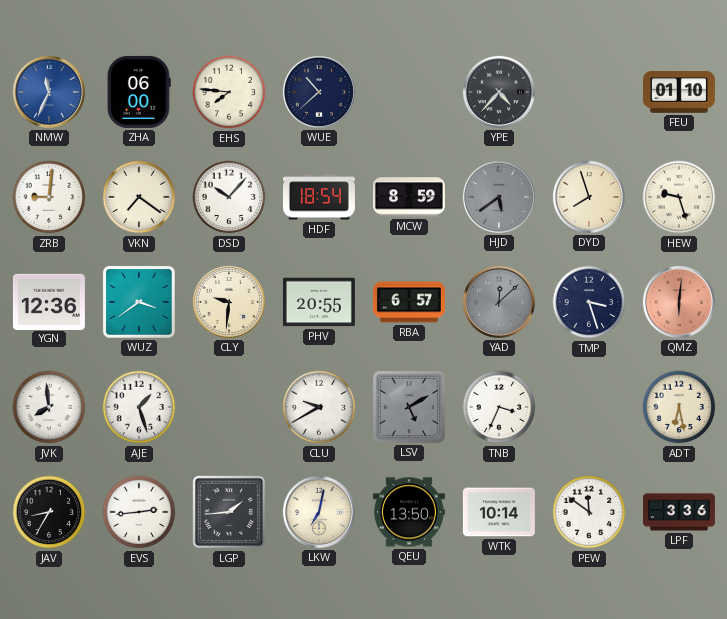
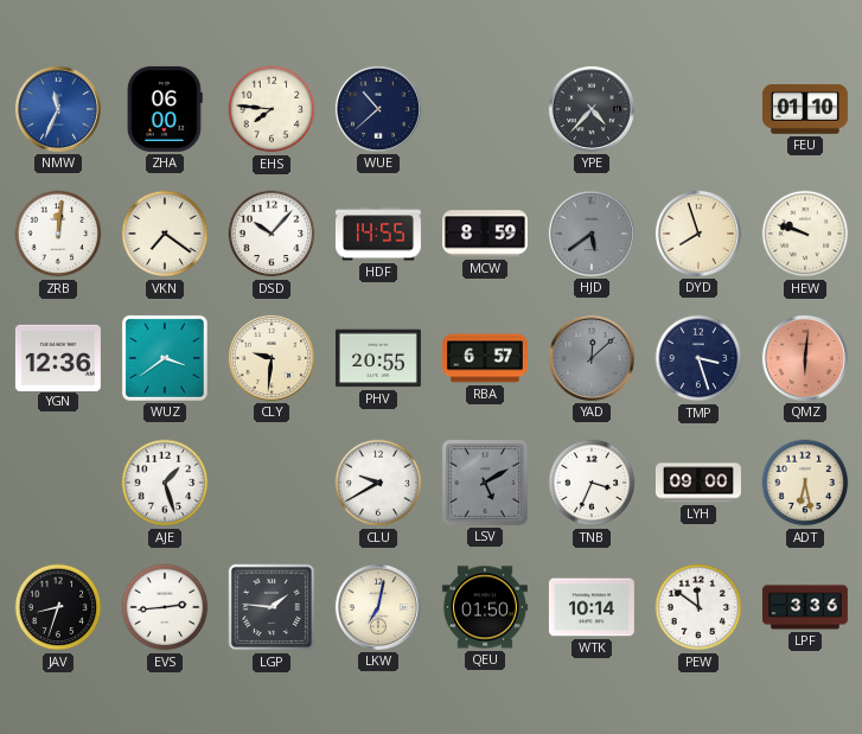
ZRB: 9:01 -> 12:01
HDF: 18:54 -> 14:55
HEW: 9:27 -> 9:48
JVK: 7:59 -> none
LYH: none -> 09:00
JAV: 8:35 -> 8:33
LGP: 1:44 -> 1:46
QEU: 13:50 -> 01:50
